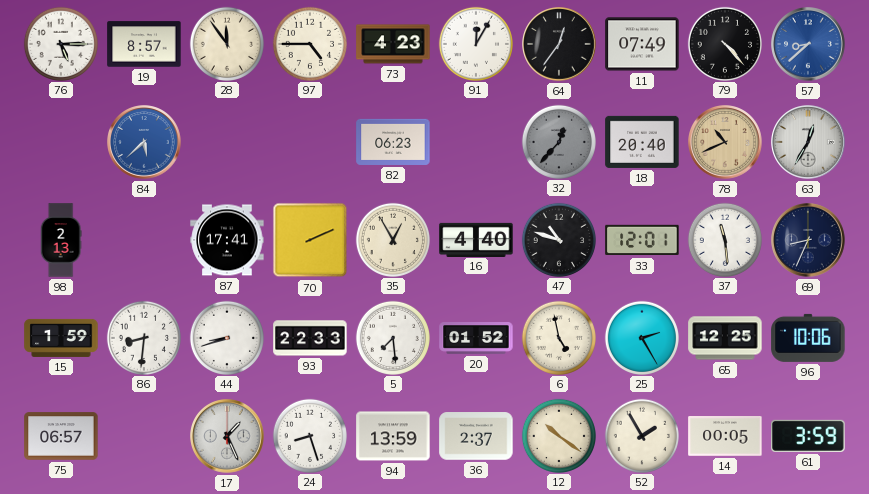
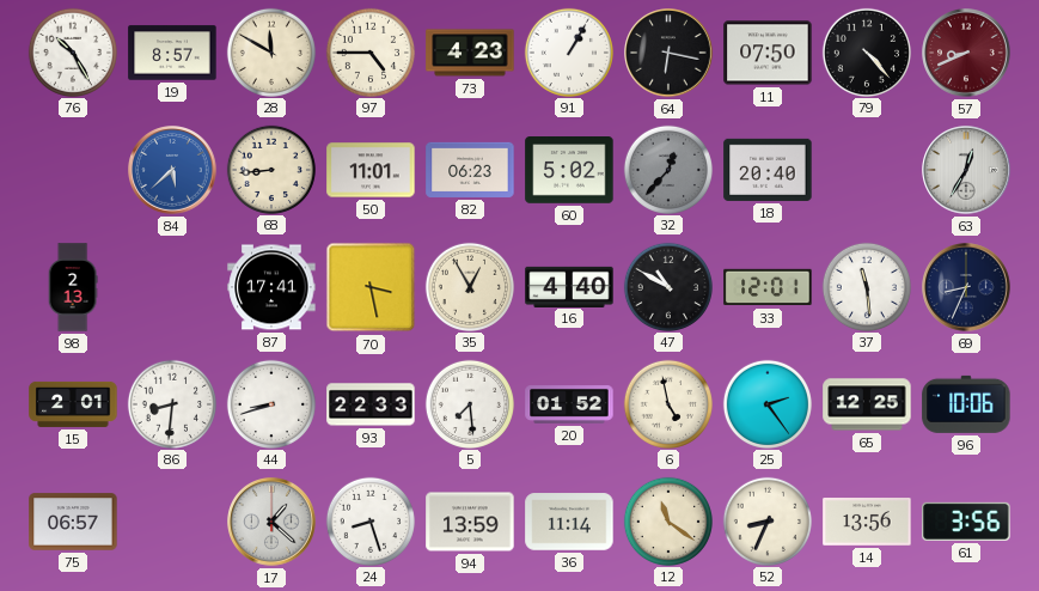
76: 5:15 -> 10:25
28: 11:54 -> 11:50
91: 12:05 -> 1:05
64: 12:36 -> 6:17
11: 07:49 -> 07:50
57: 8:38 -> 8:41
57 dial: blue -> burgundy
68: none -> 8:44
50: none -> 11:01
60: none -> 5:02
78: 10:41 -> none
70: 2:11 -> 3:28
47: 10:48 -> 10:50
15: 1:59 -> 2:01
25: 2:25 -> 2:24
17: 1:26 -> 1:22
36: 2:37 -> 11:14
12: 10:21 -> 11:21
52: 1:55 -> 8:34
14: 00:05 -> 13:56
61: 3:59 -> 3:56
